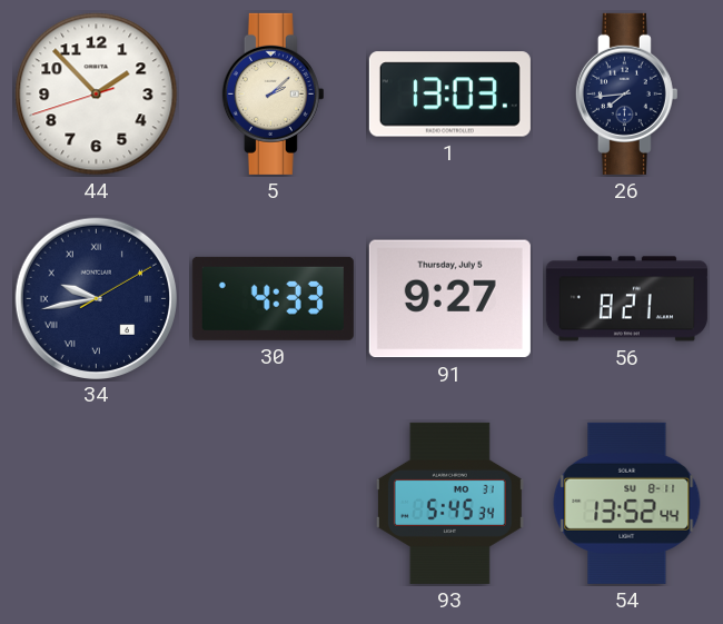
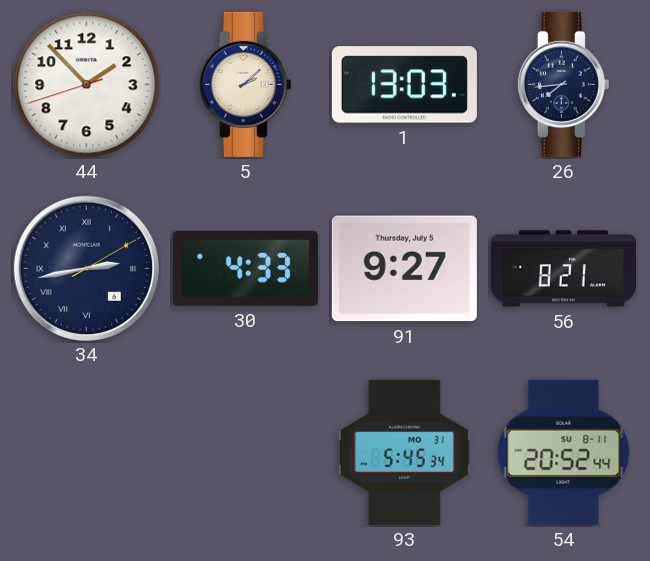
34: 9:43 -> 2:43
54: 13:52 -> 20:52
